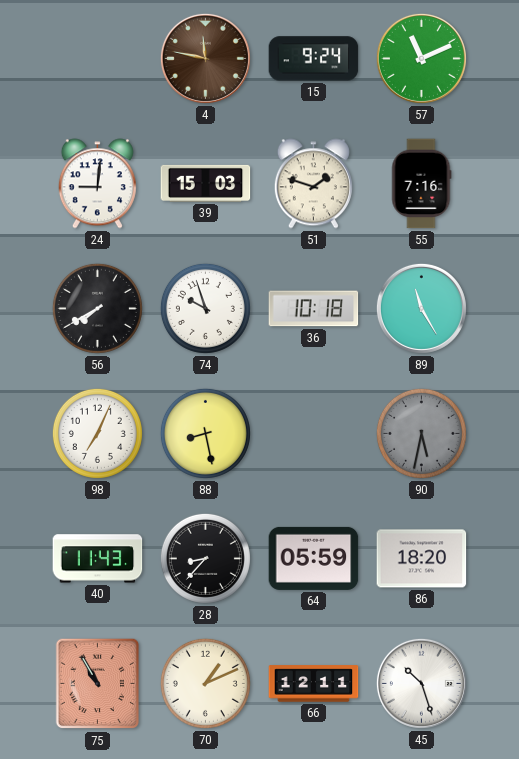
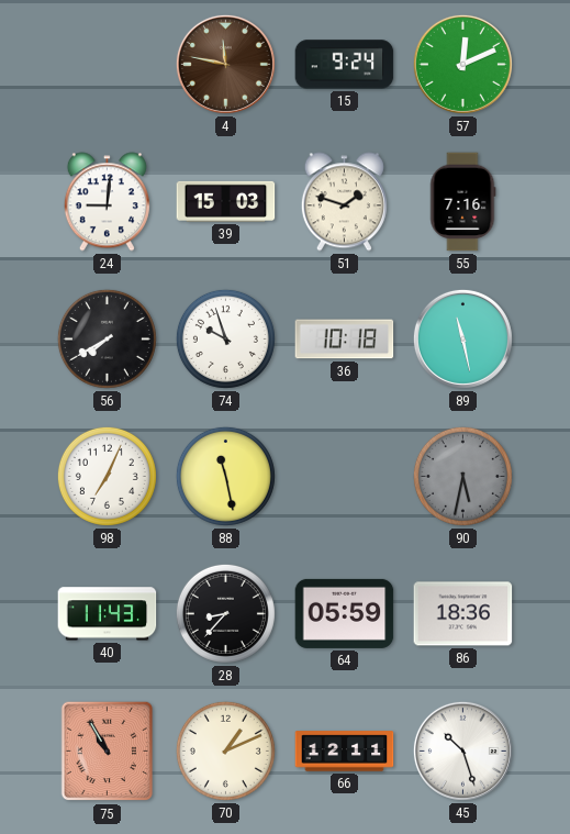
57: 11:11 -> 12:11
89: 11:25 -> 11:28
88: 8:28 -> 11:28
86: 18:20 -> 18:36
